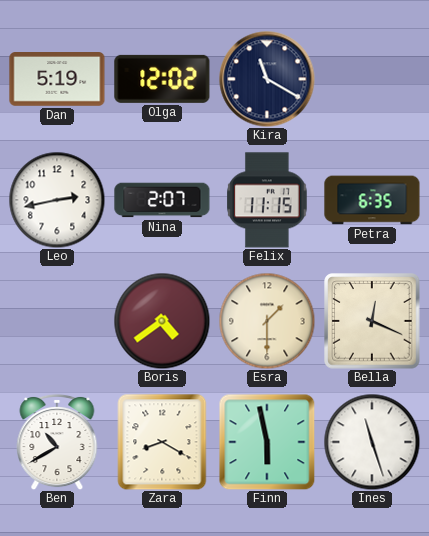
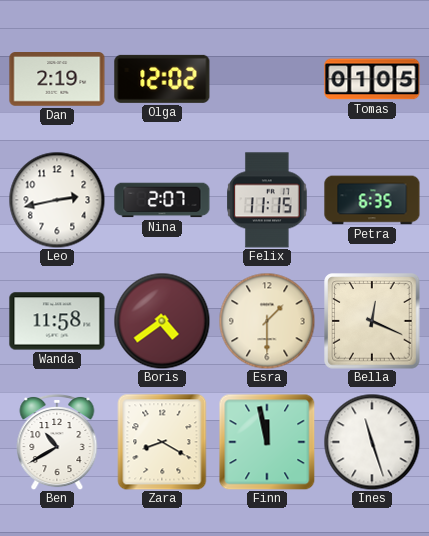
Dan: 5:19 -> 2:19
Kira: 11:20 -> none
Tomas: none -> 01:05
Wanda: none -> 11:58
Finn: 5:58 -> 11:58
